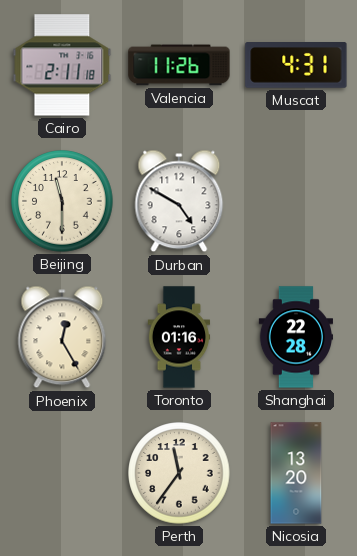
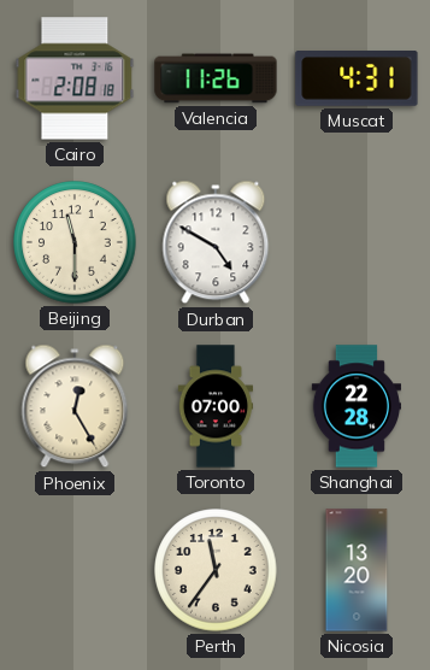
Cairo: 2:11 -> 2:08
Toronto: 01:16 -> 07:00
